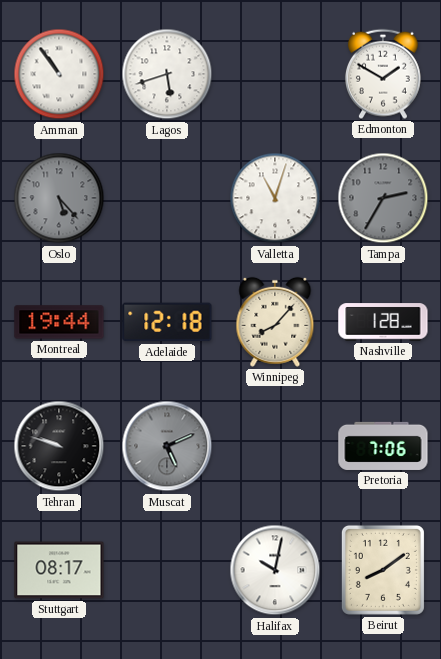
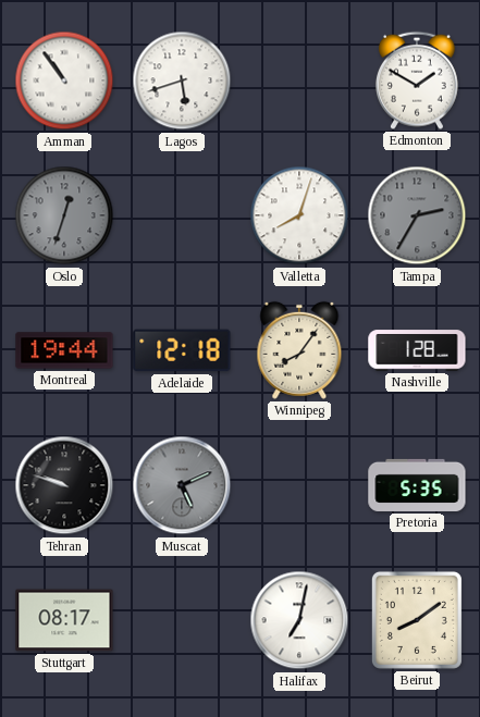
Oslo: 5:23 -> 12:33
Valletta: 11:03 -> 8:03
Winnipeg: 8:07 -> 8:06
Pretoria: 7:06 -> 5:35
Halifax: 10:02 -> 7:02
